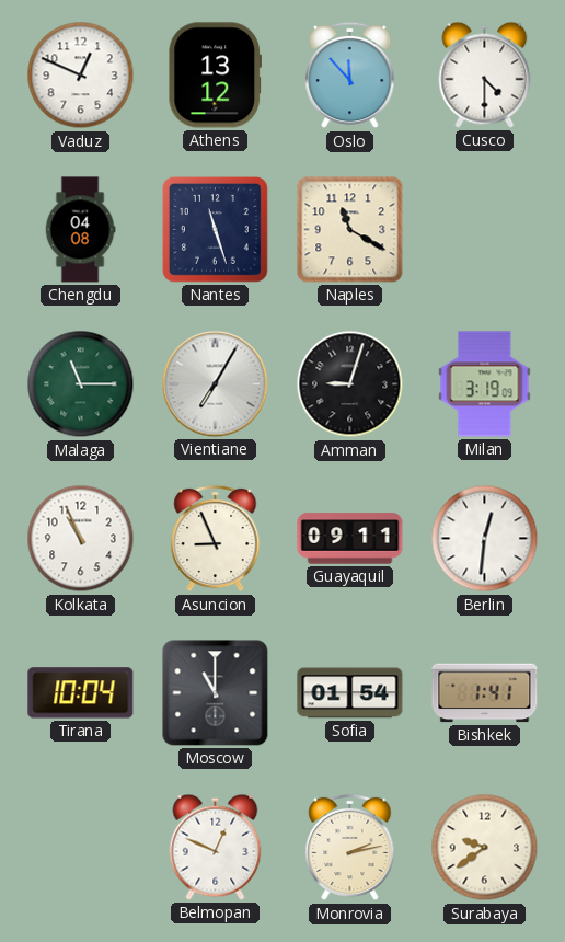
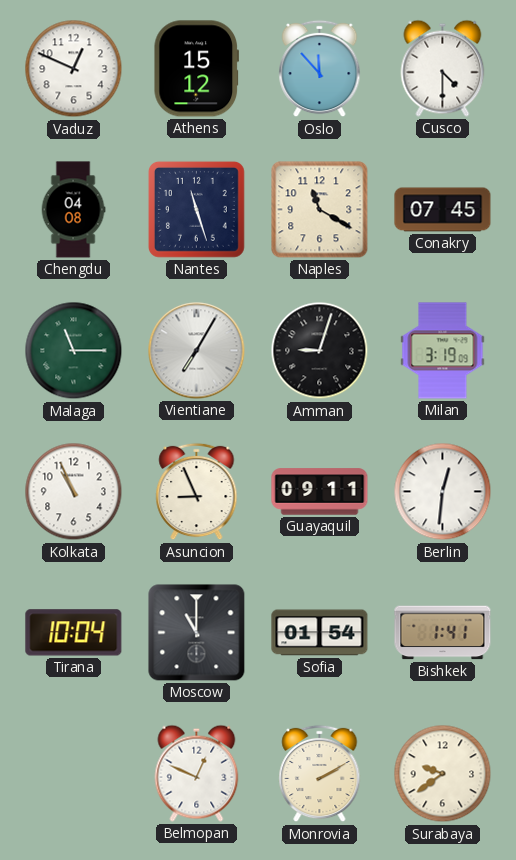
Athens: 13:12 -> 15:12
Conakry: none -> 07:45
Monrovia: 2:13 -> 2:10
